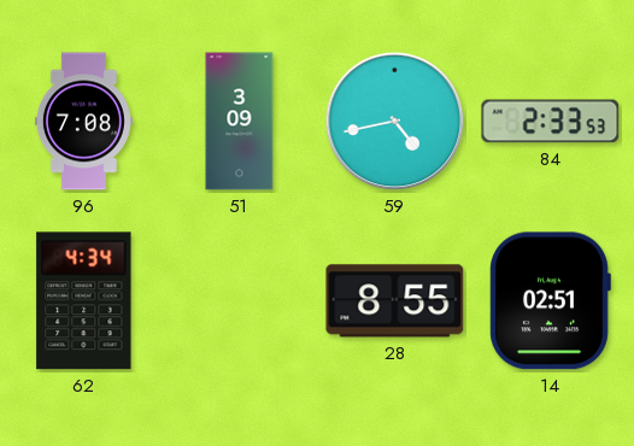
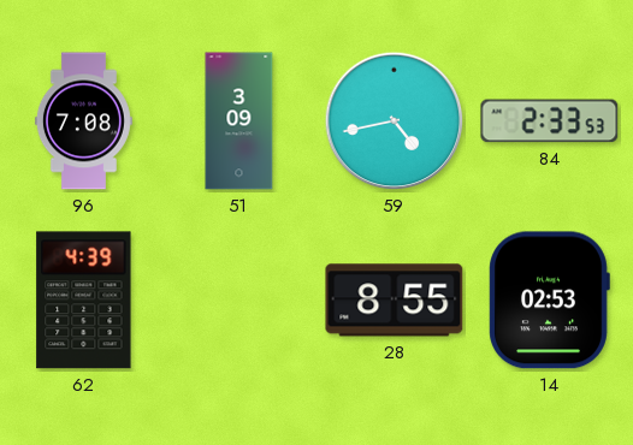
62: 4:34 -> 4:39
14: 02:51 -> 02:53
